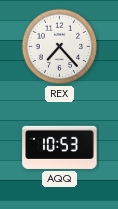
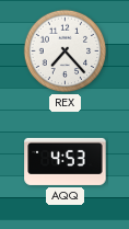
AQQ: 10:53 -> 4:53
